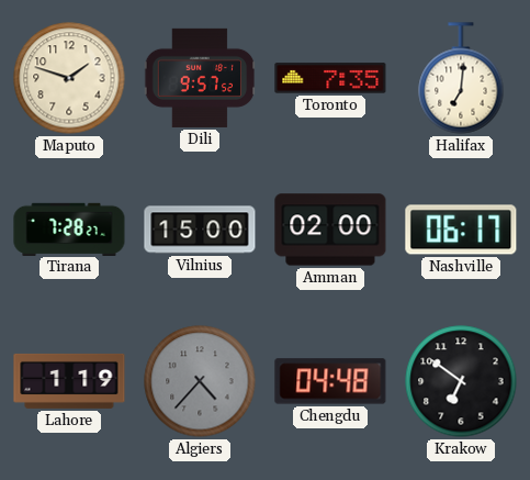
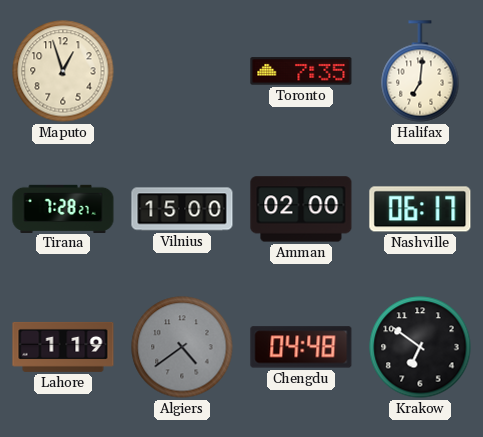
Maputo: 1:48 -> 12:57
Dili: 9:57 -> none
Algiers: 4:37 -> 4:39
